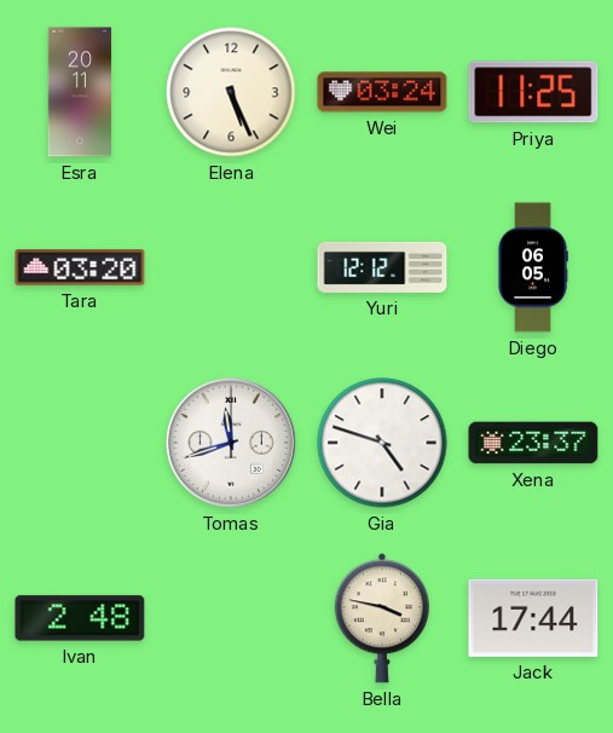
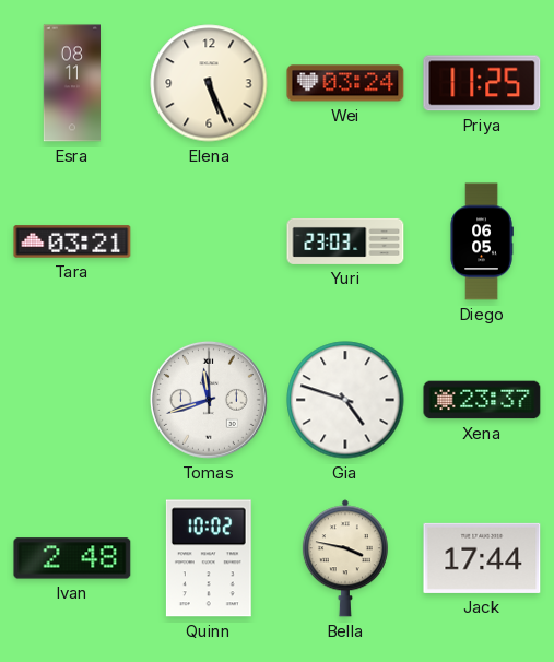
Esra: 20:11 -> 08:11
Tara: 03:20 -> 03:21
Yuri: 12:12 -> 23:03
Quinn: none -> 10:02
